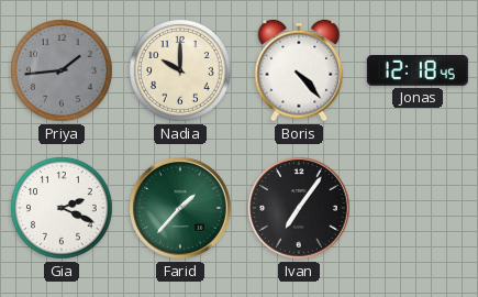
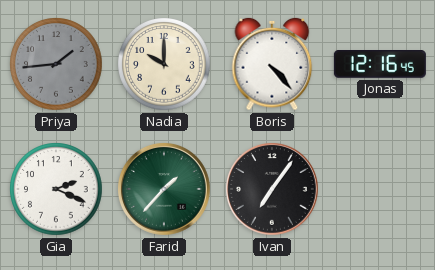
Jonas: 12:18 -> 12:16
